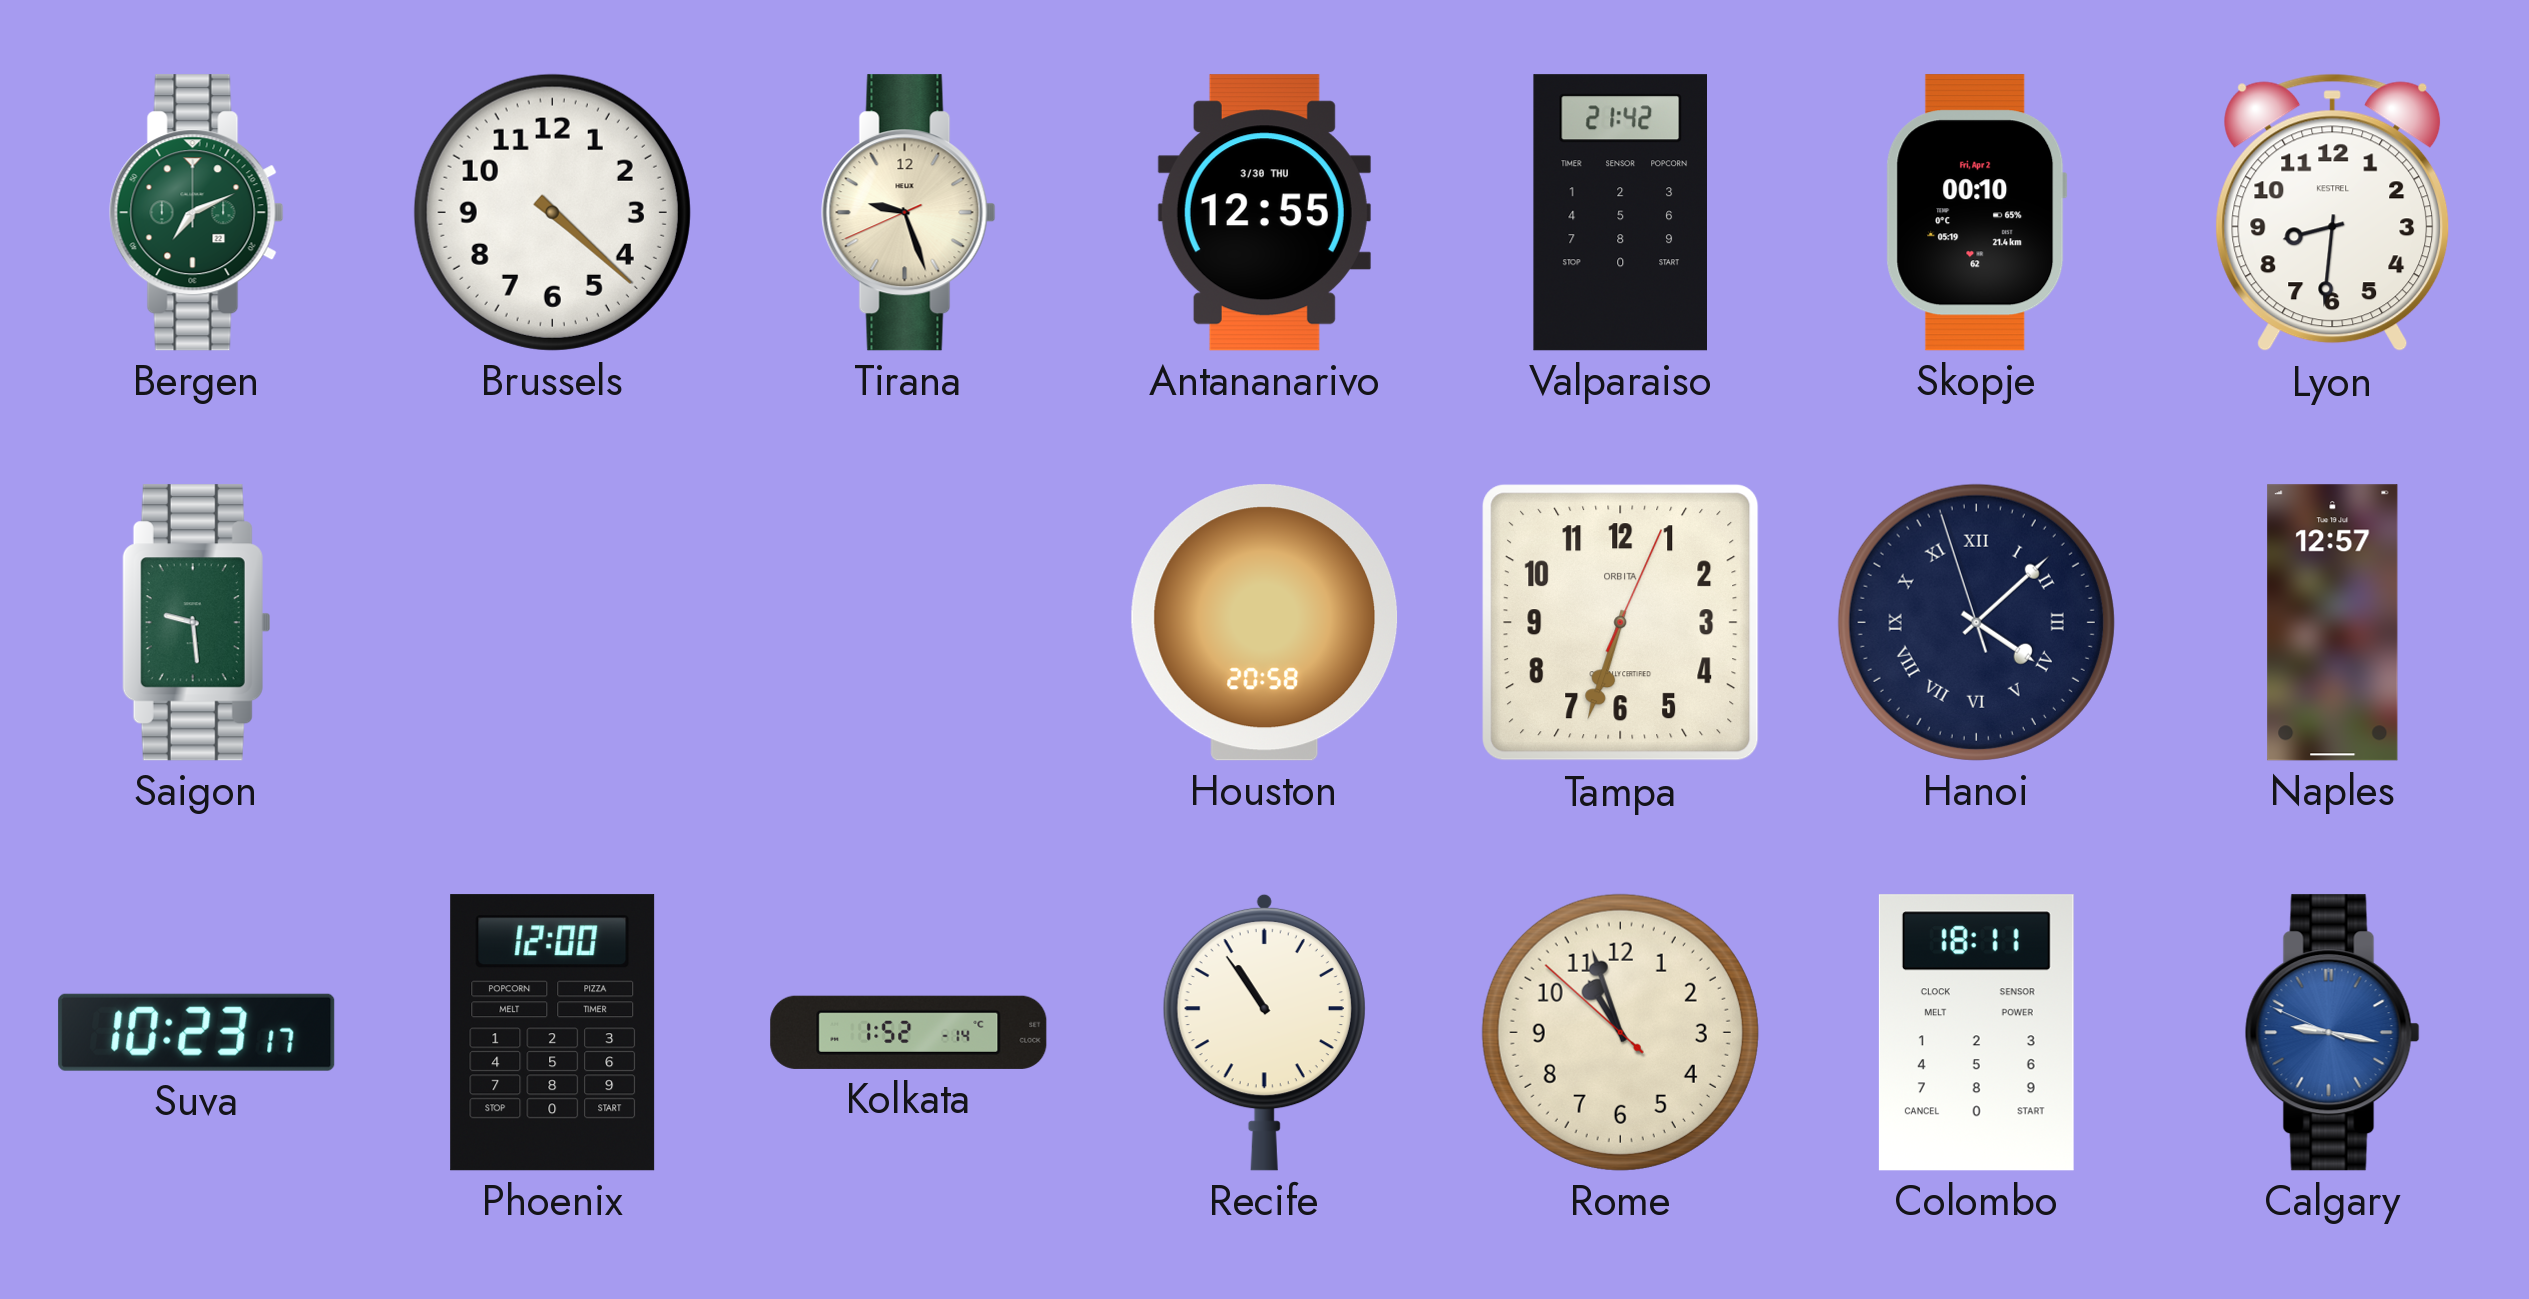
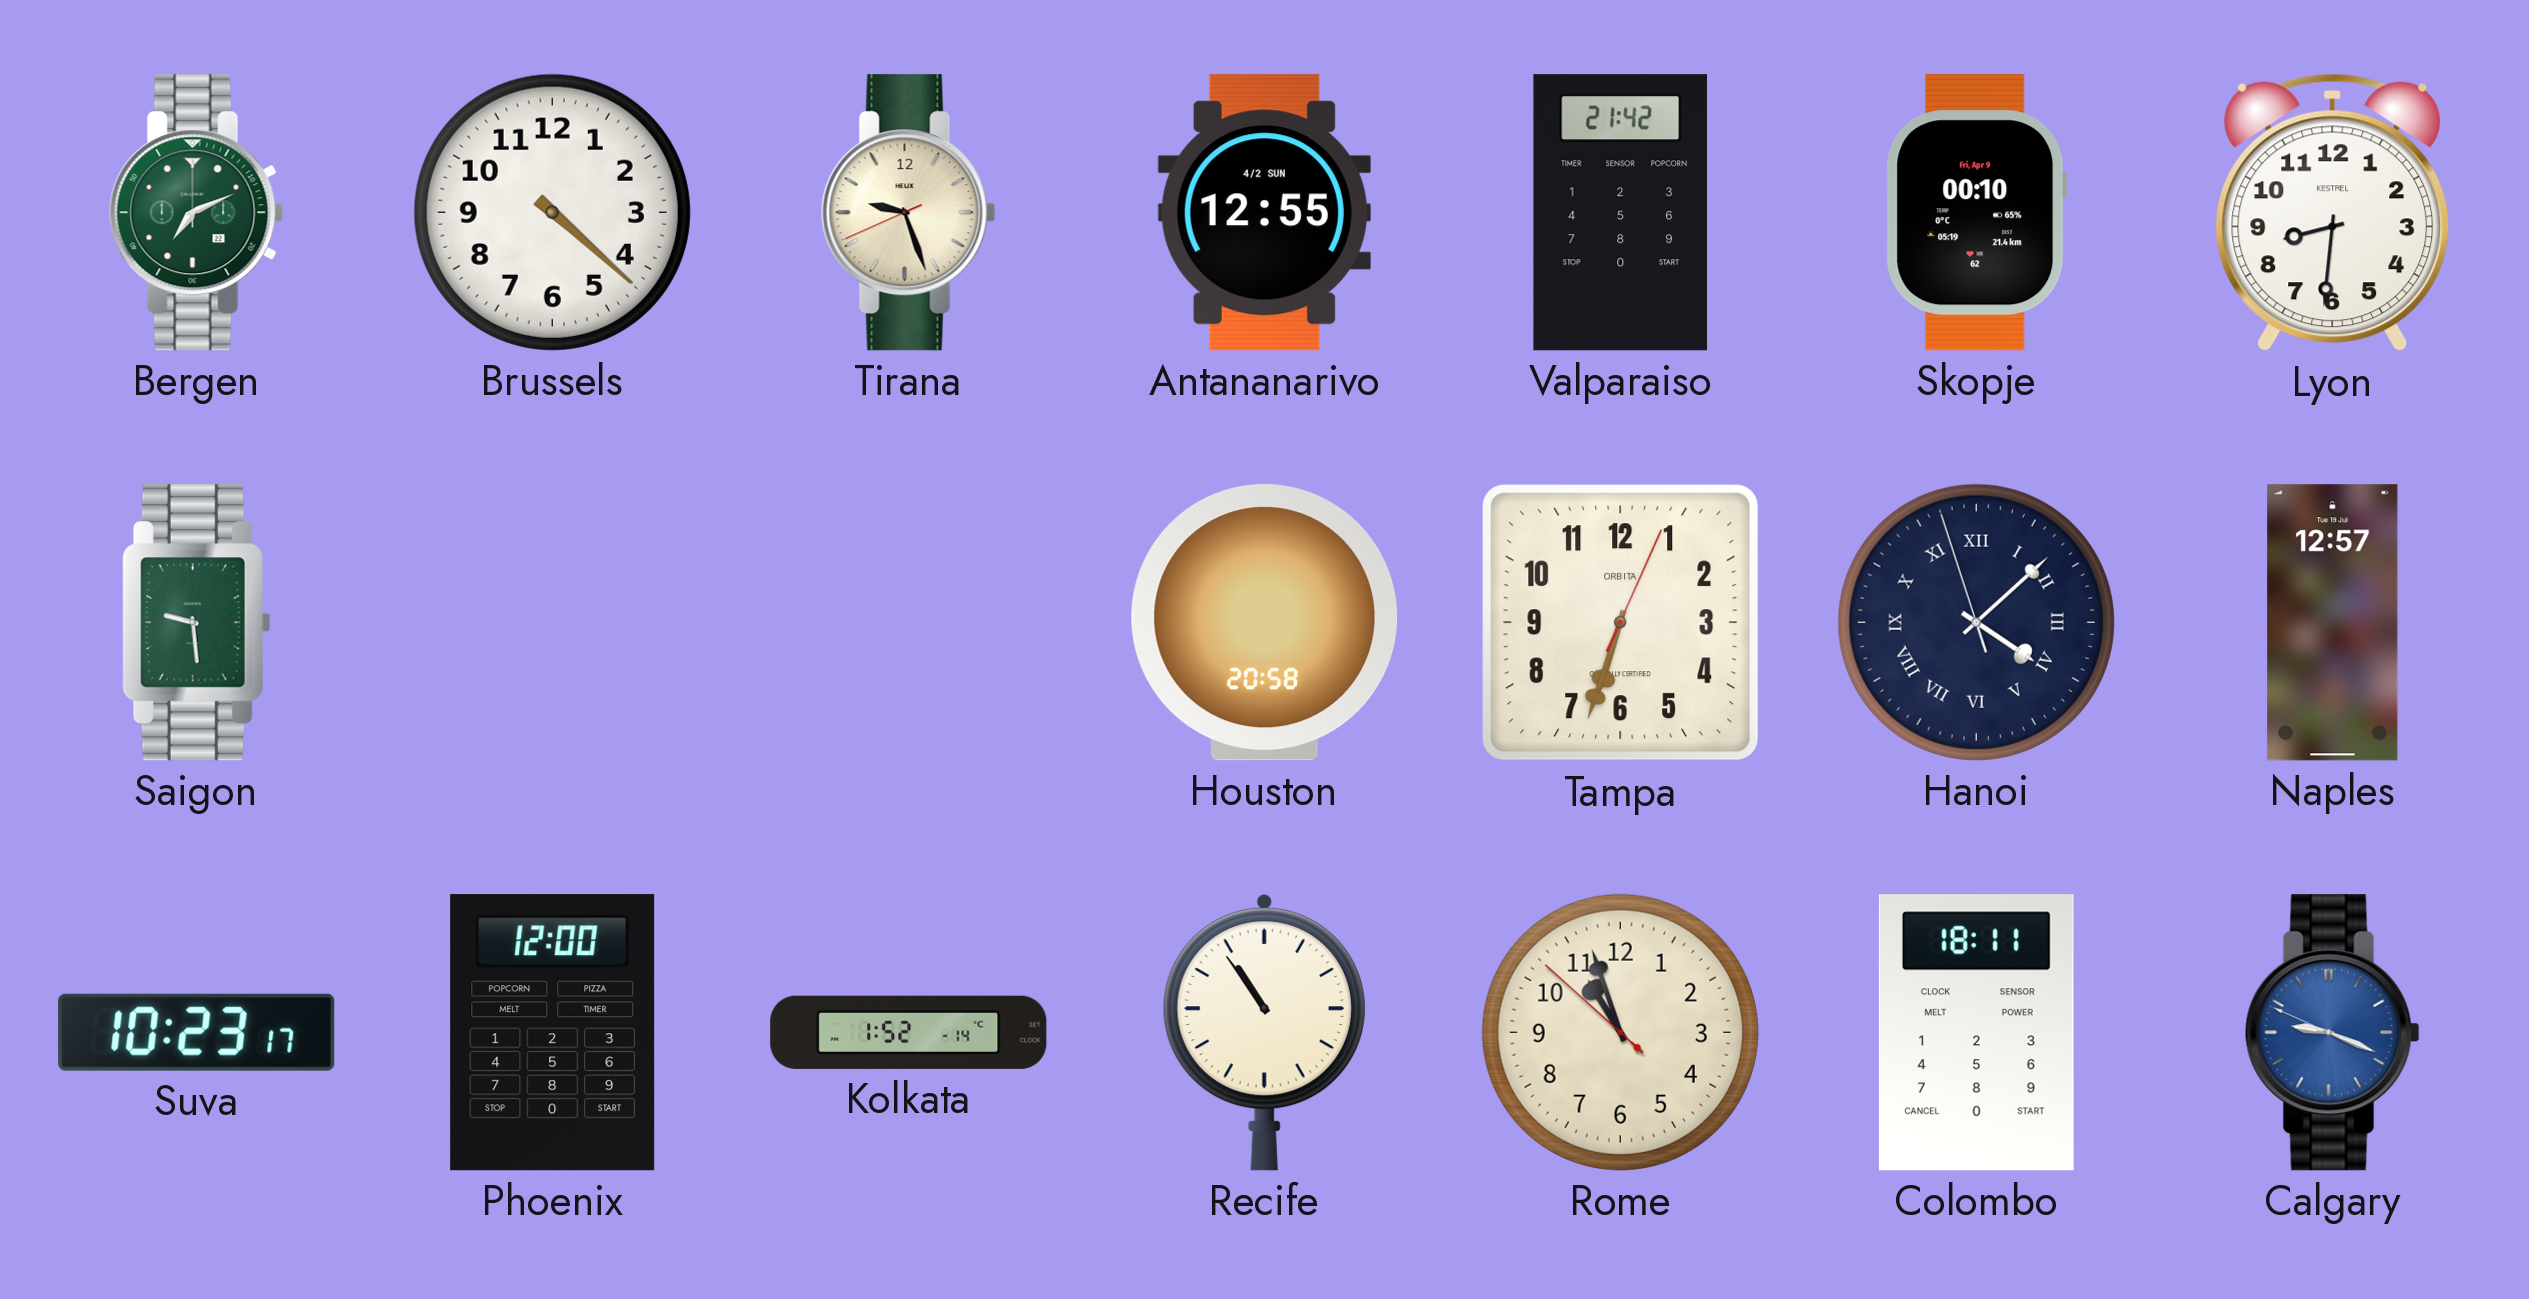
Antananarivo date: 3/30 THU -> 4/2 SUN
Skopje date: Fri, Apr 2 -> Fri, Apr 9
Calgary: 9:16 -> 9:18
